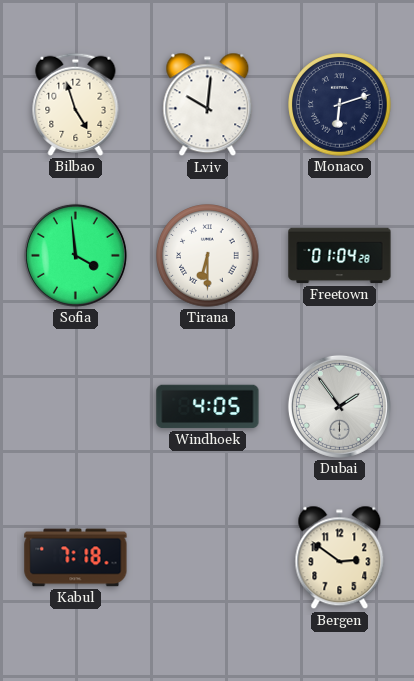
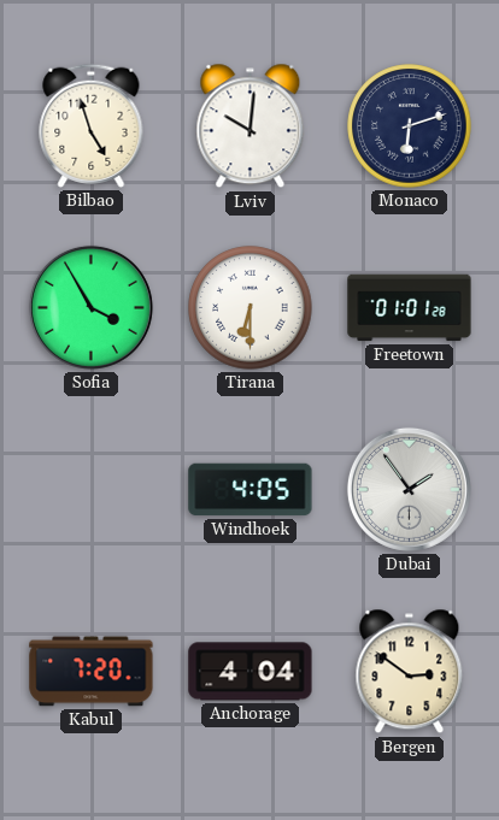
Sofia: 3:59 -> 3:55
Freetown: 01:04 -> 01:01
Kabul: 7:18 -> 7:20
Anchorage: none -> 4:04
